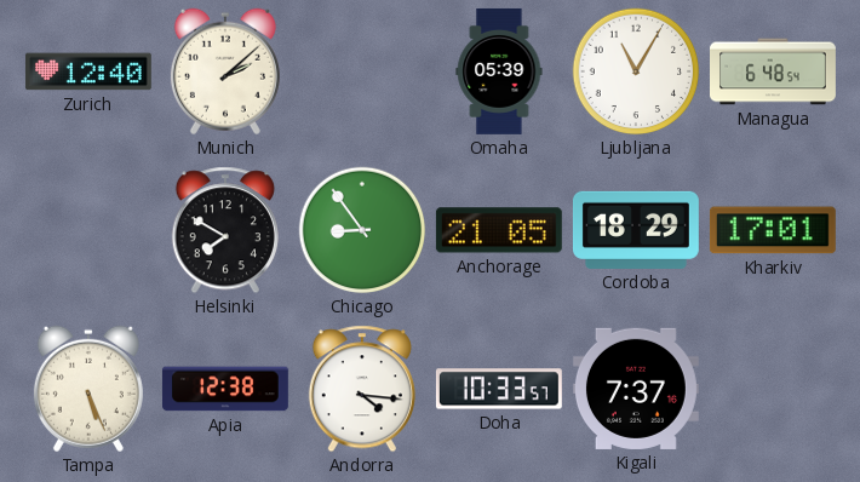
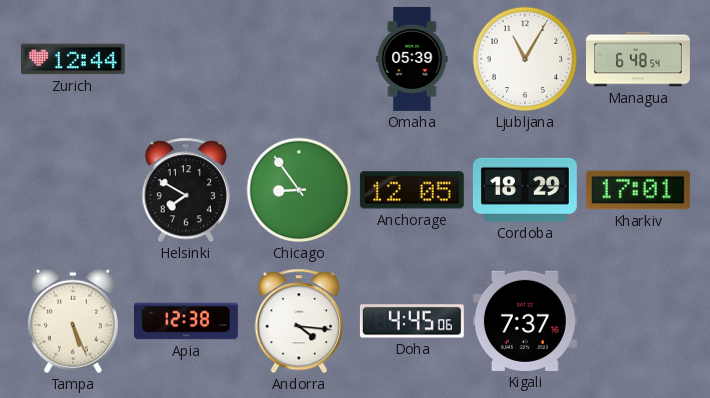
Zurich: 12:40 -> 12:44
Munich: 2:08 -> none
Anchorage: 21:05 -> 12:05
Doha: 10:33 -> 4:45
